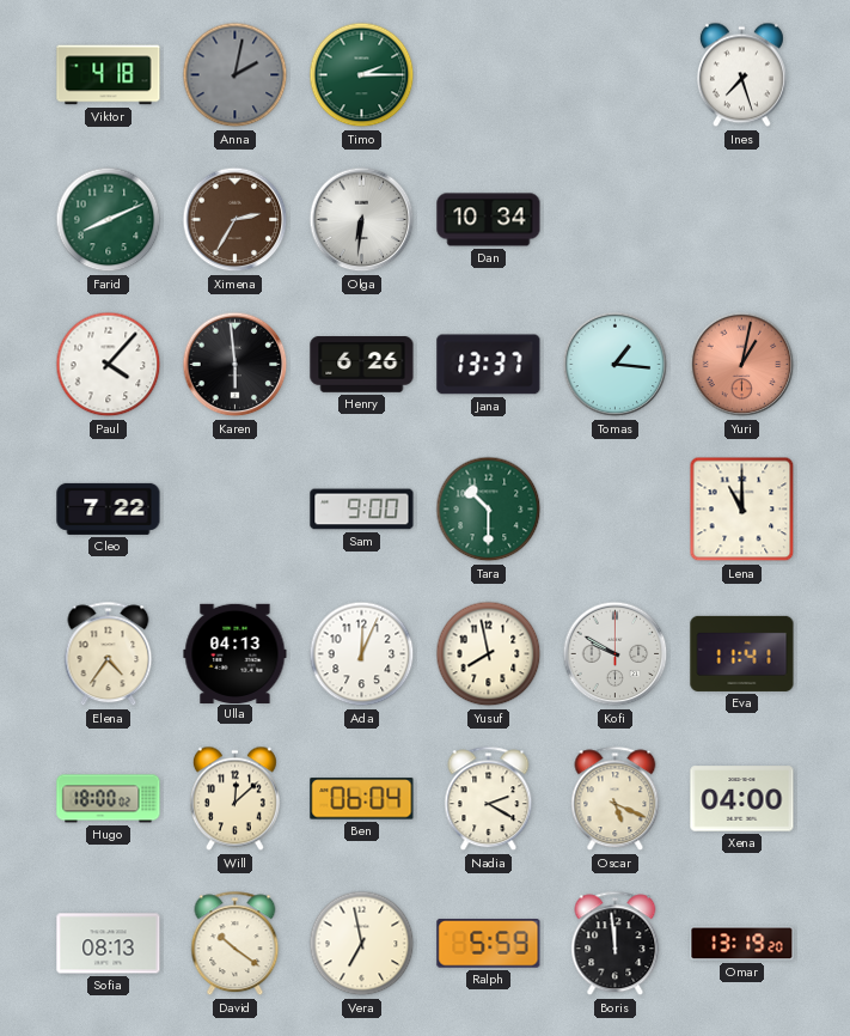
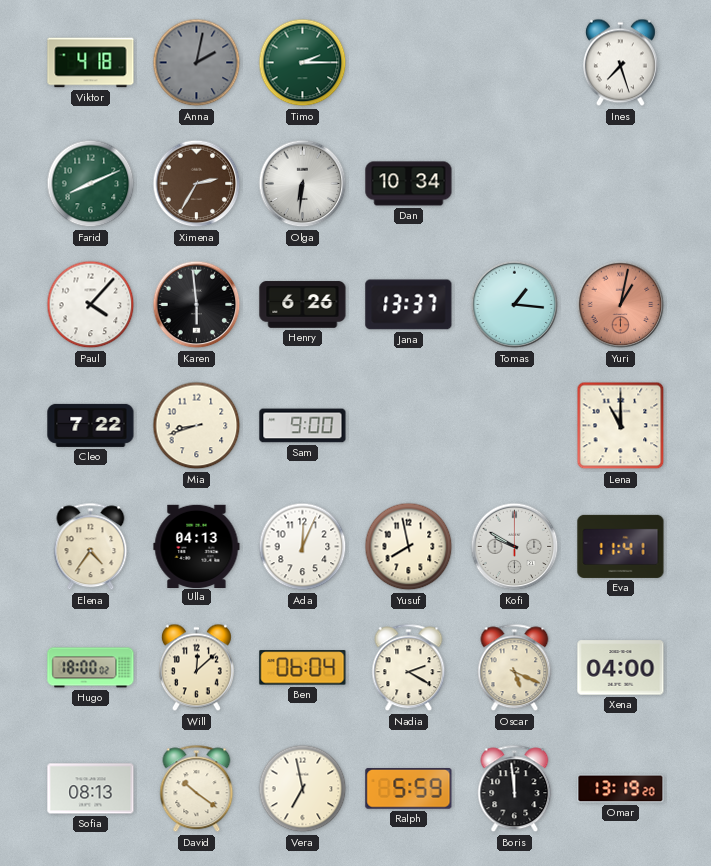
Mia: none -> 8:42
Tara: 10:30 -> none
